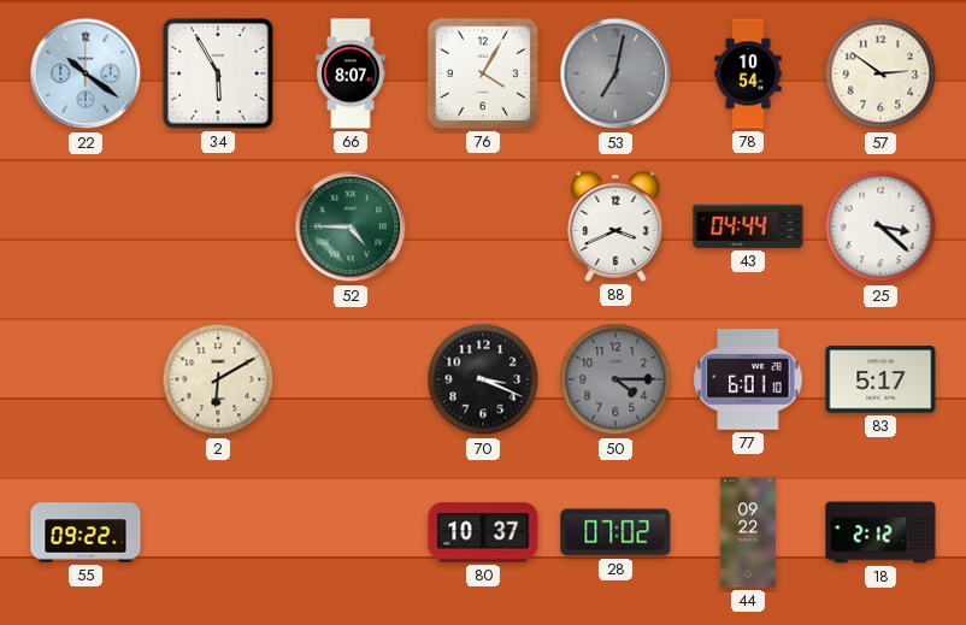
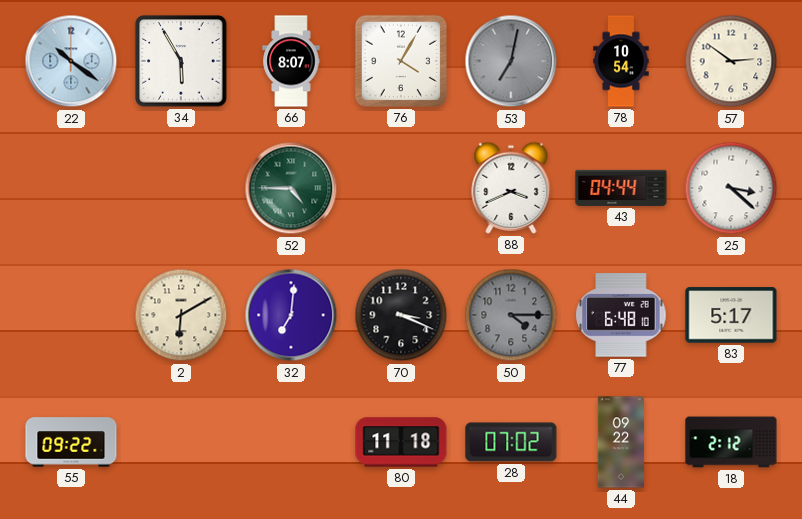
32: none -> 7:01
77: 6:01 -> 6:48
80: 10:37 -> 11:18
